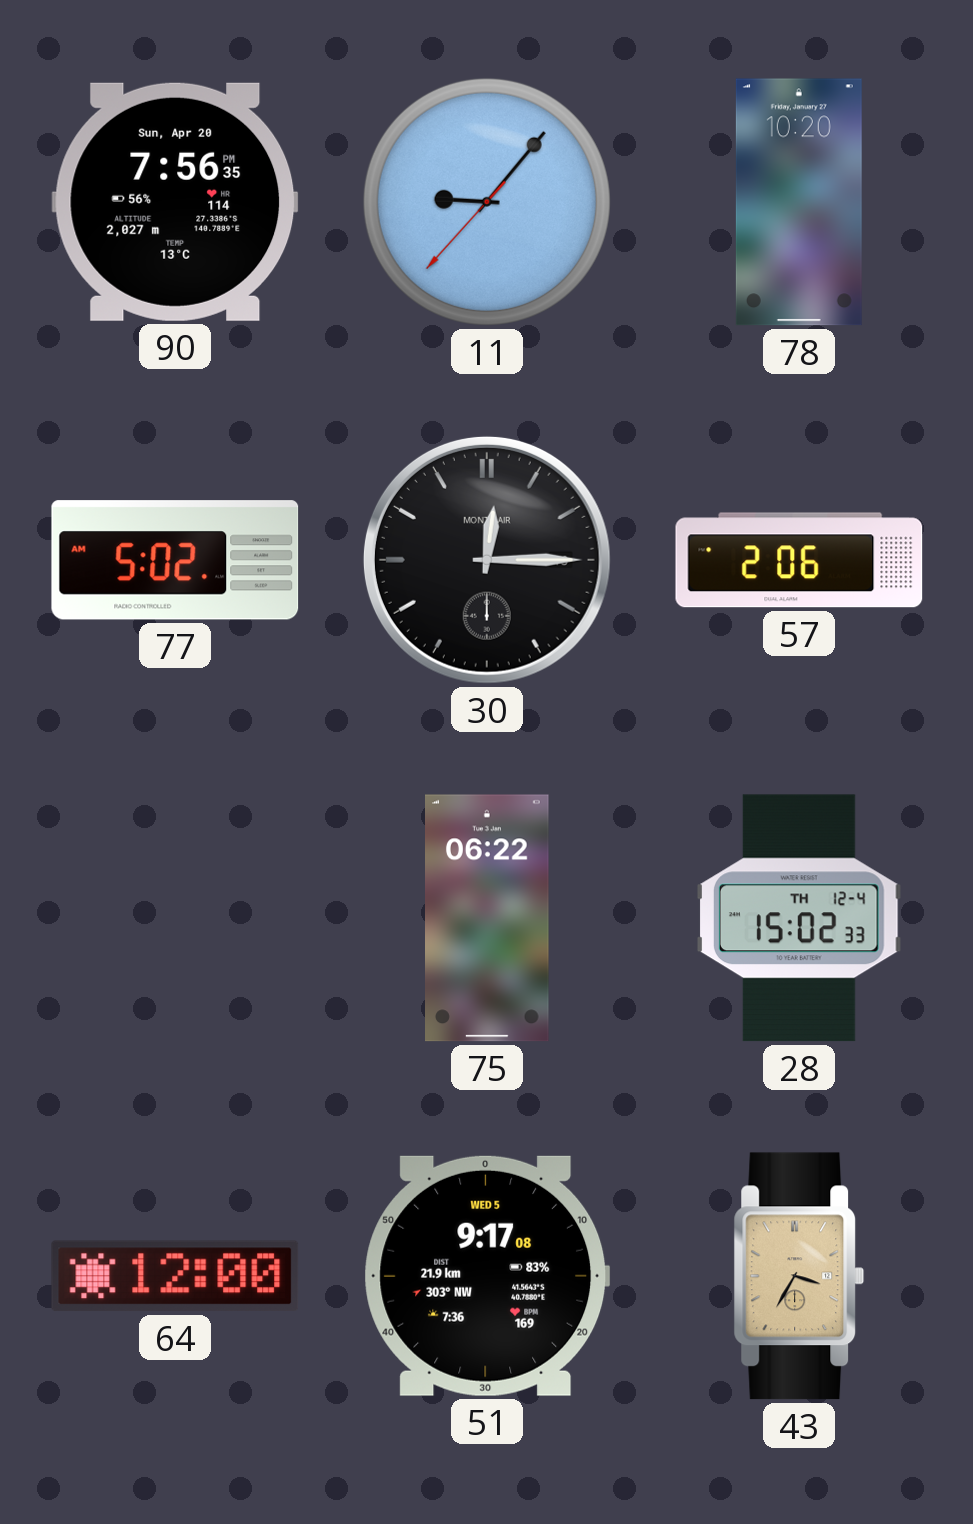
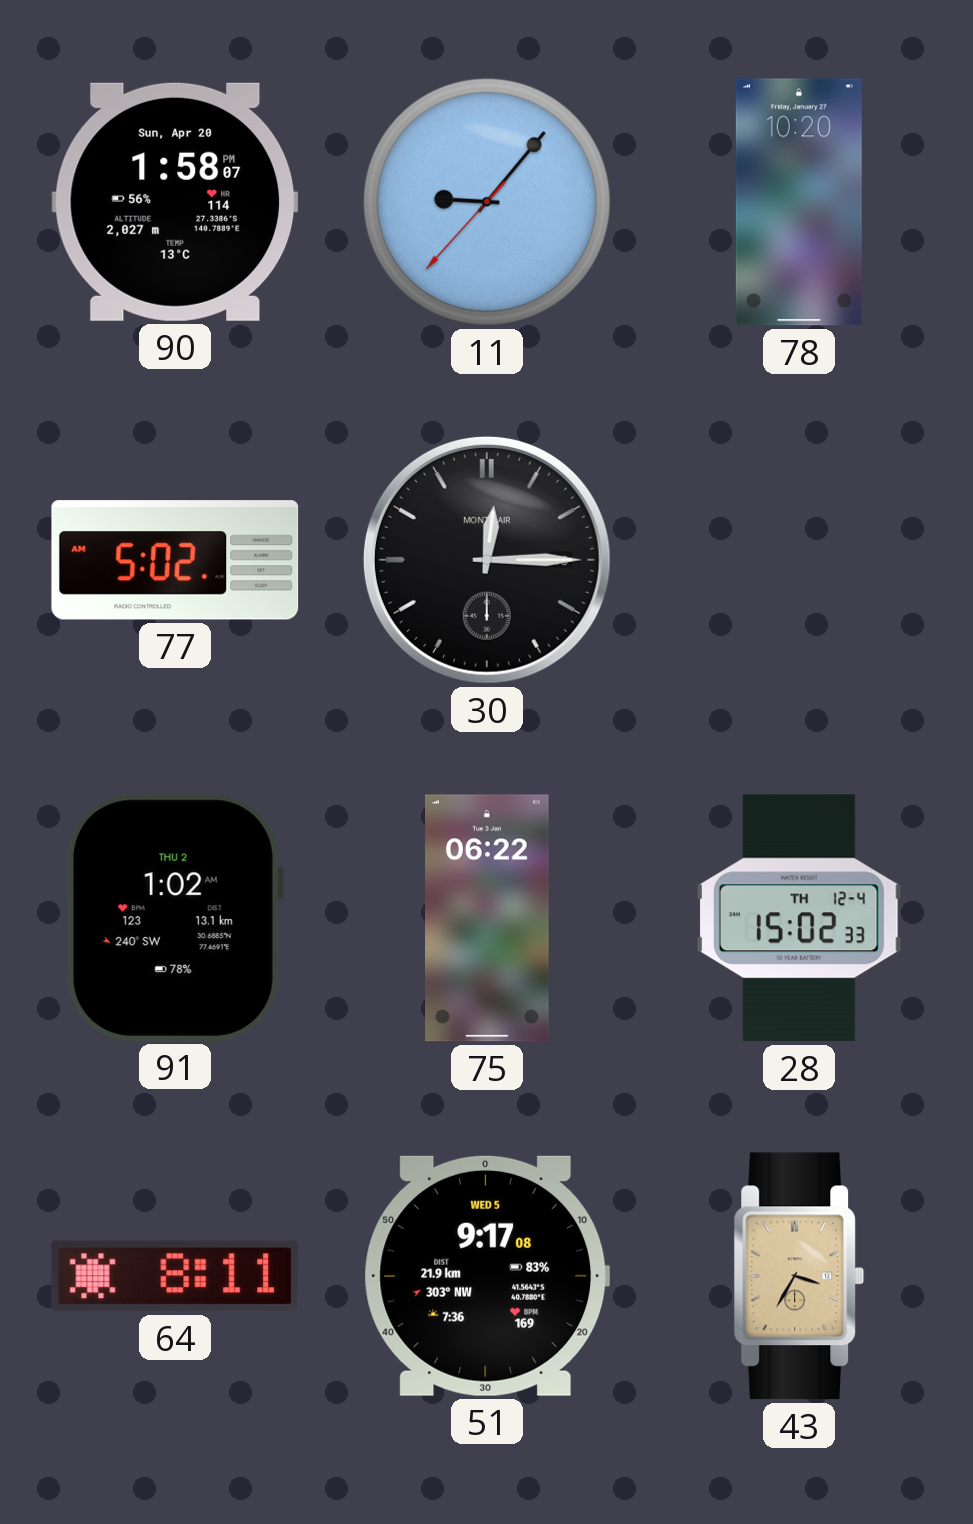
90: 7:56 -> 1:58
57: 2:06 -> none
91: none -> 1:02
64: 12:00 -> 8:11
